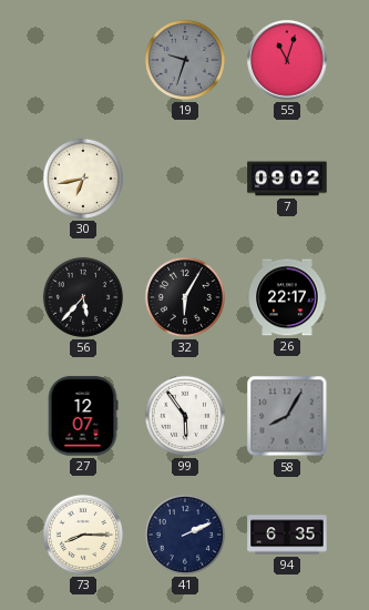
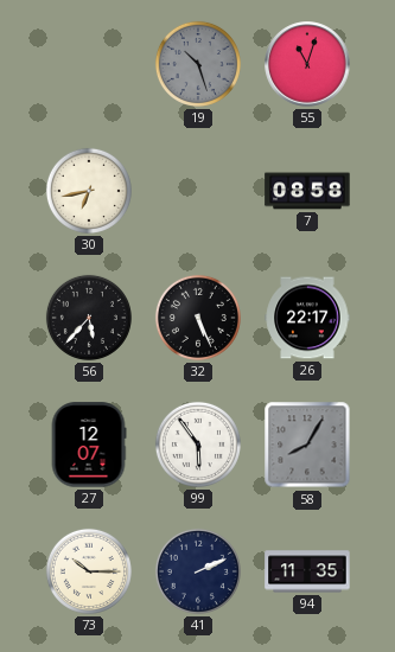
19: 9:33 -> 10:27
7: 09:02 -> 08:58
32: 6:05 -> 5:26
73: 8:15 -> 10:15
94: 6:35 -> 11:35
